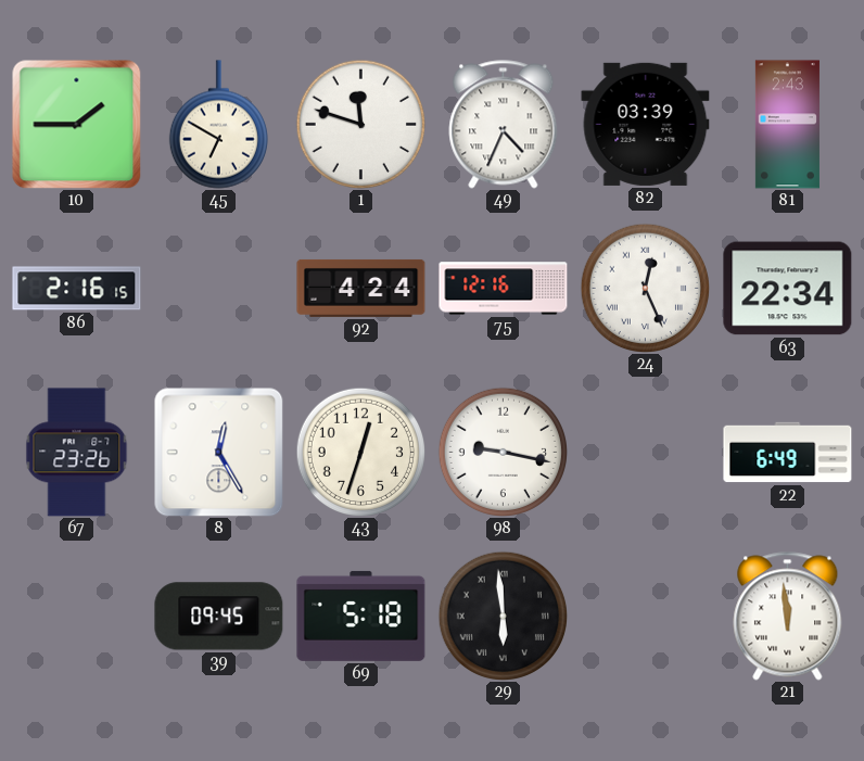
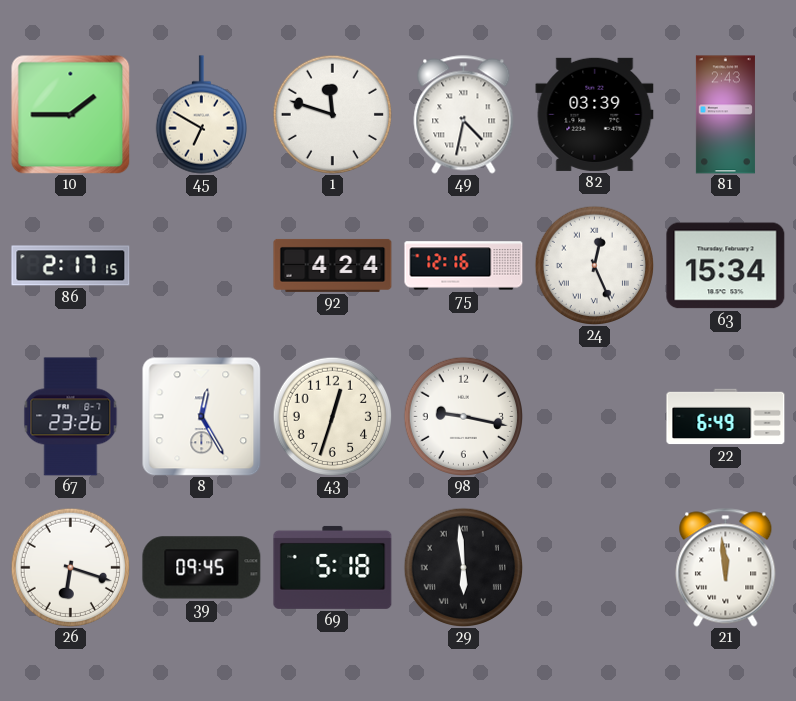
49: 4:34 -> 4:32
86: 2:16 -> 2:17
63: 22:34 -> 15:34
26: none -> 6:18
